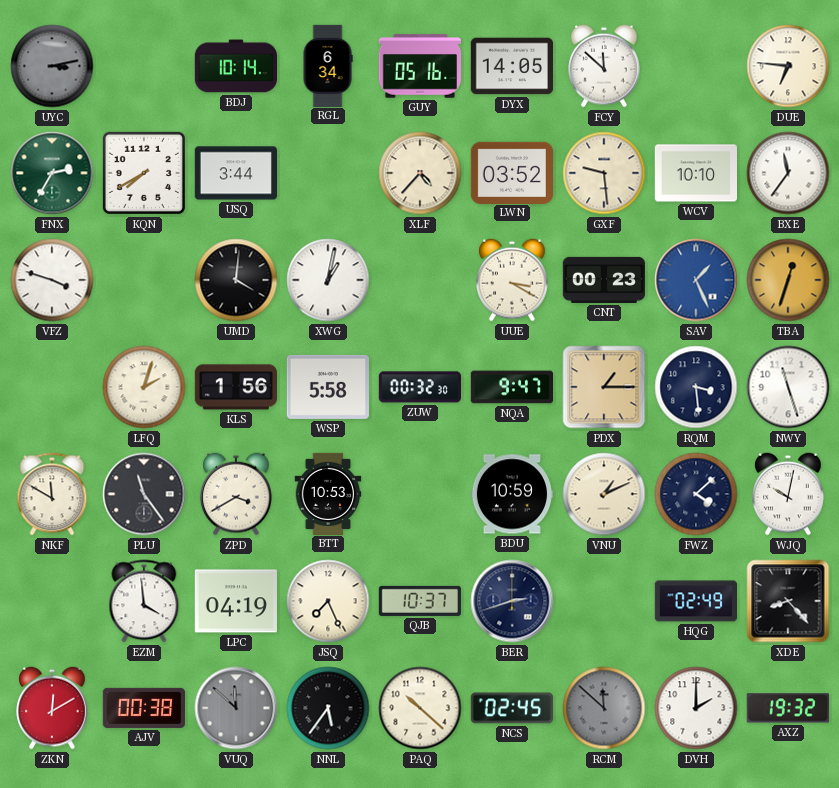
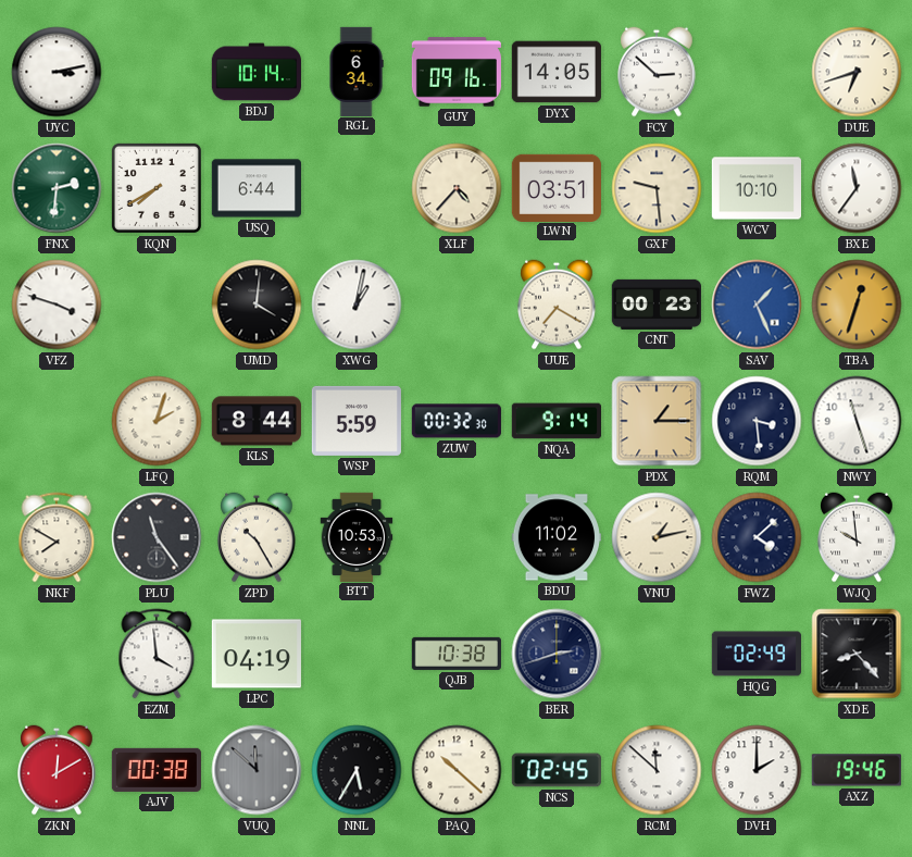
UYC dial: grey -> white
GUY: 05:16 -> 09:16
FCY: 11:52 -> 2:52
DUE: 6:46 -> 6:42
FNX: 2:35 -> 2:31
USQ: 3:44 -> 6:44
LWN: 03:52 -> 03:51
UUE: 3:20 -> 7:20
KLS: 1:56 -> 8:44
WSP: 5:58 -> 5:59
NQA: 9:47 -> 9:14
NKF: 11:50 -> 7:50
ZPD: 3:40 -> 10:25
BDU: 10:59 -> 11:02
VNU: 1:11 -> 1:13
WJQ: 10:02 -> 9:59
JSQ: 7:26 -> none
QJB: 10:37 -> 10:38
NNL: 5:36 -> 5:35
RCM dial: grey -> white
AXZ: 19:32 -> 19:46
